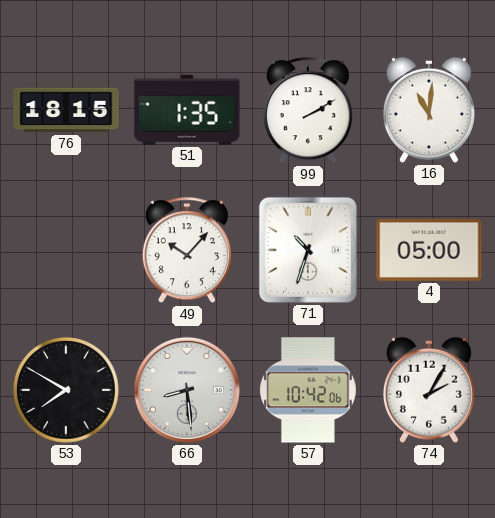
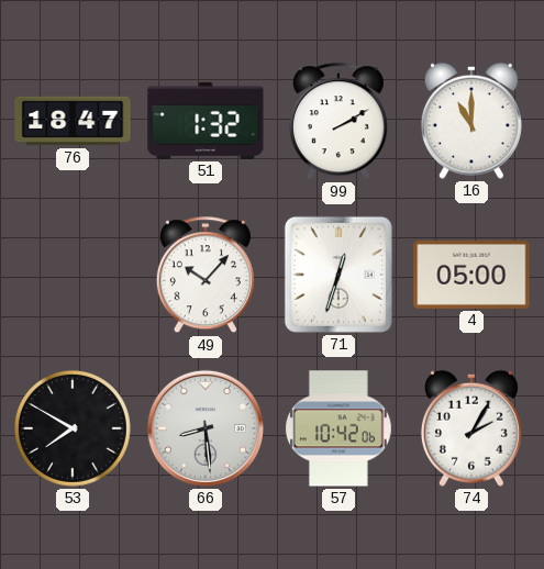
76: 18:15 -> 18:47
51: 1:35 -> 1:32
16: 11:01 -> 11:00
71: 10:33 -> 12:33
